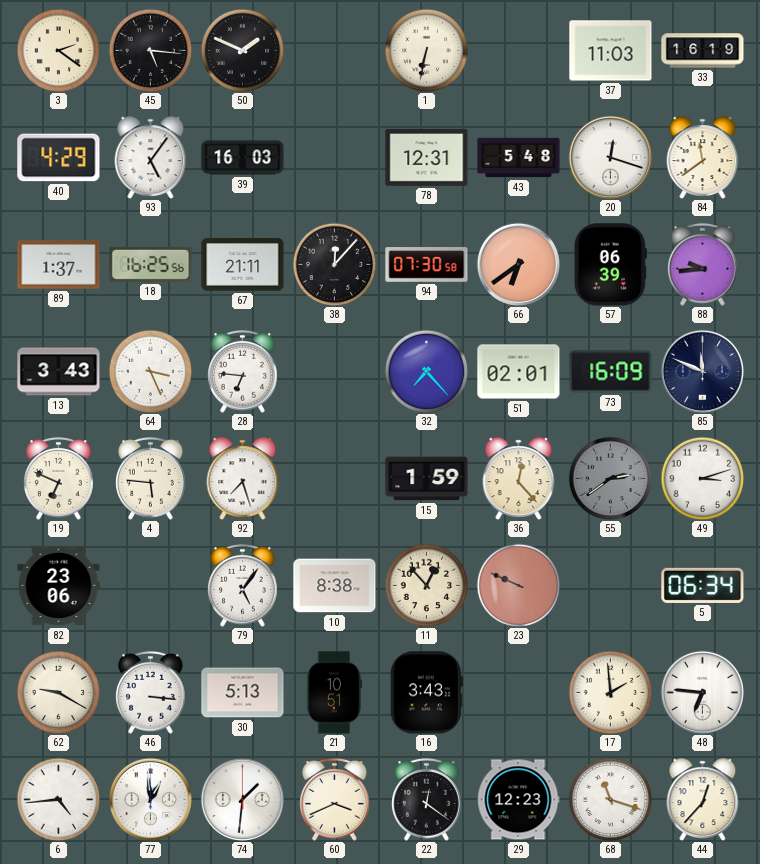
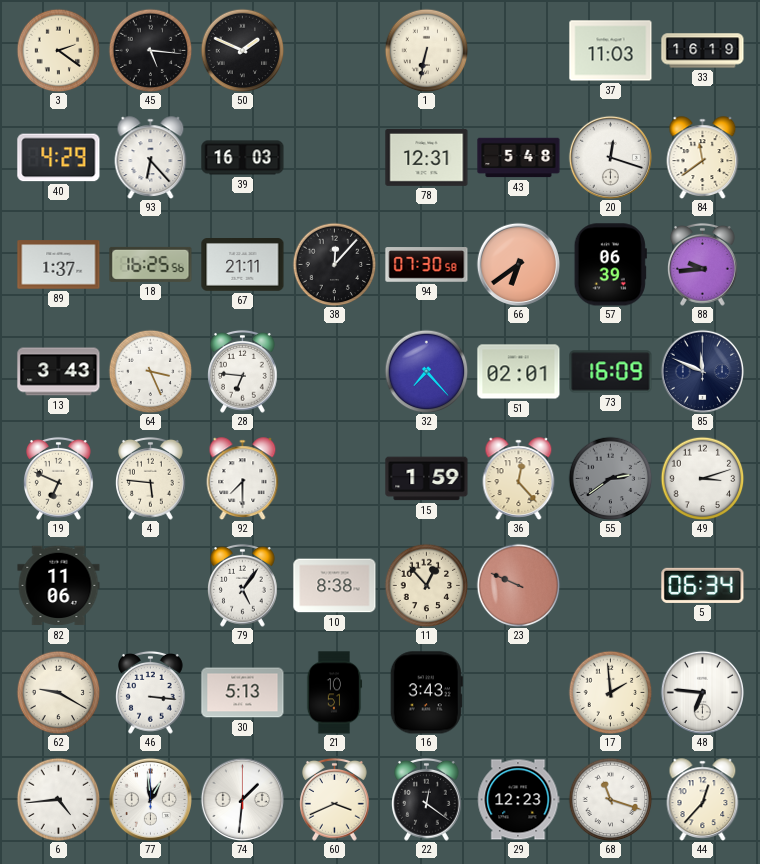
93: 5:06 -> 6:23
92: 7:27 -> 7:30
82: 23:06 -> 11:06
